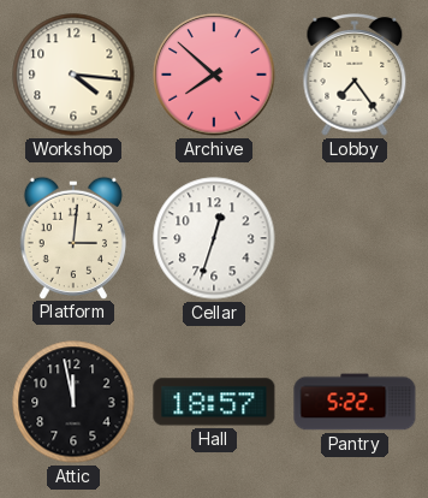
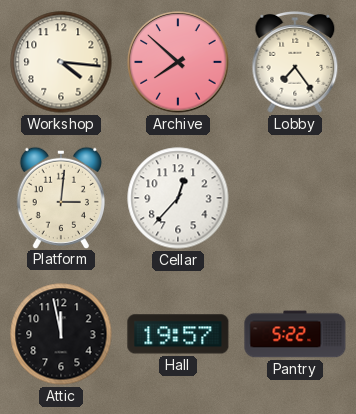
Cellar: 12:33 -> 12:37
Hall: 18:57 -> 19:57
